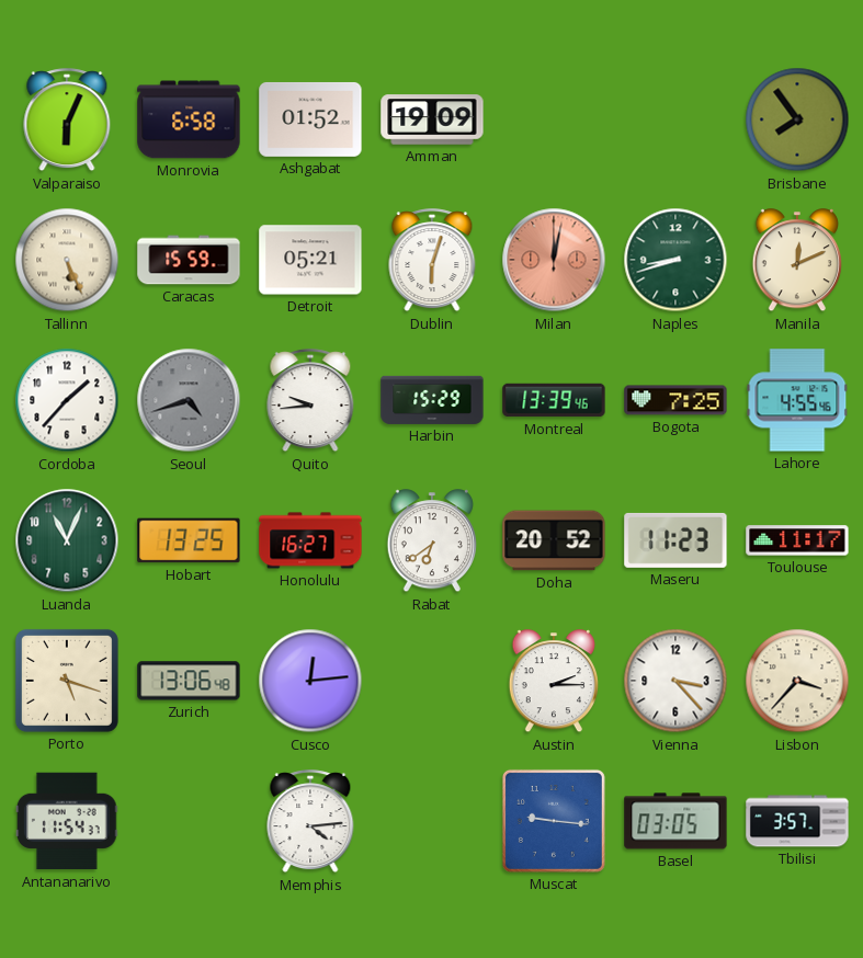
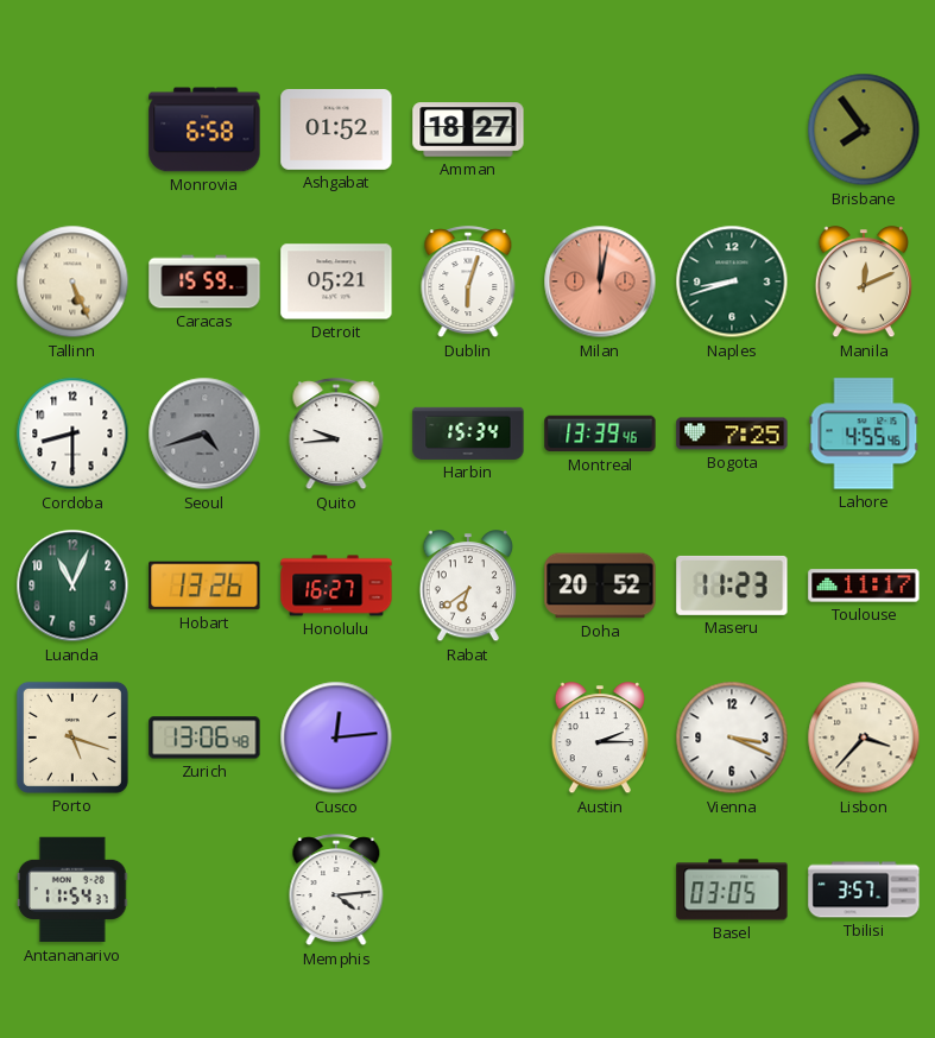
Valparaiso: 6:04 -> none
Amman: 19:09 -> 18:27
Cordoba: 1:37 -> 8:30
Harbin: 15:29 -> 15:34
Hobart: 13:25 -> 13:26
Vienna: 3:23 -> 3:19
Muscat: 9:16 -> none
